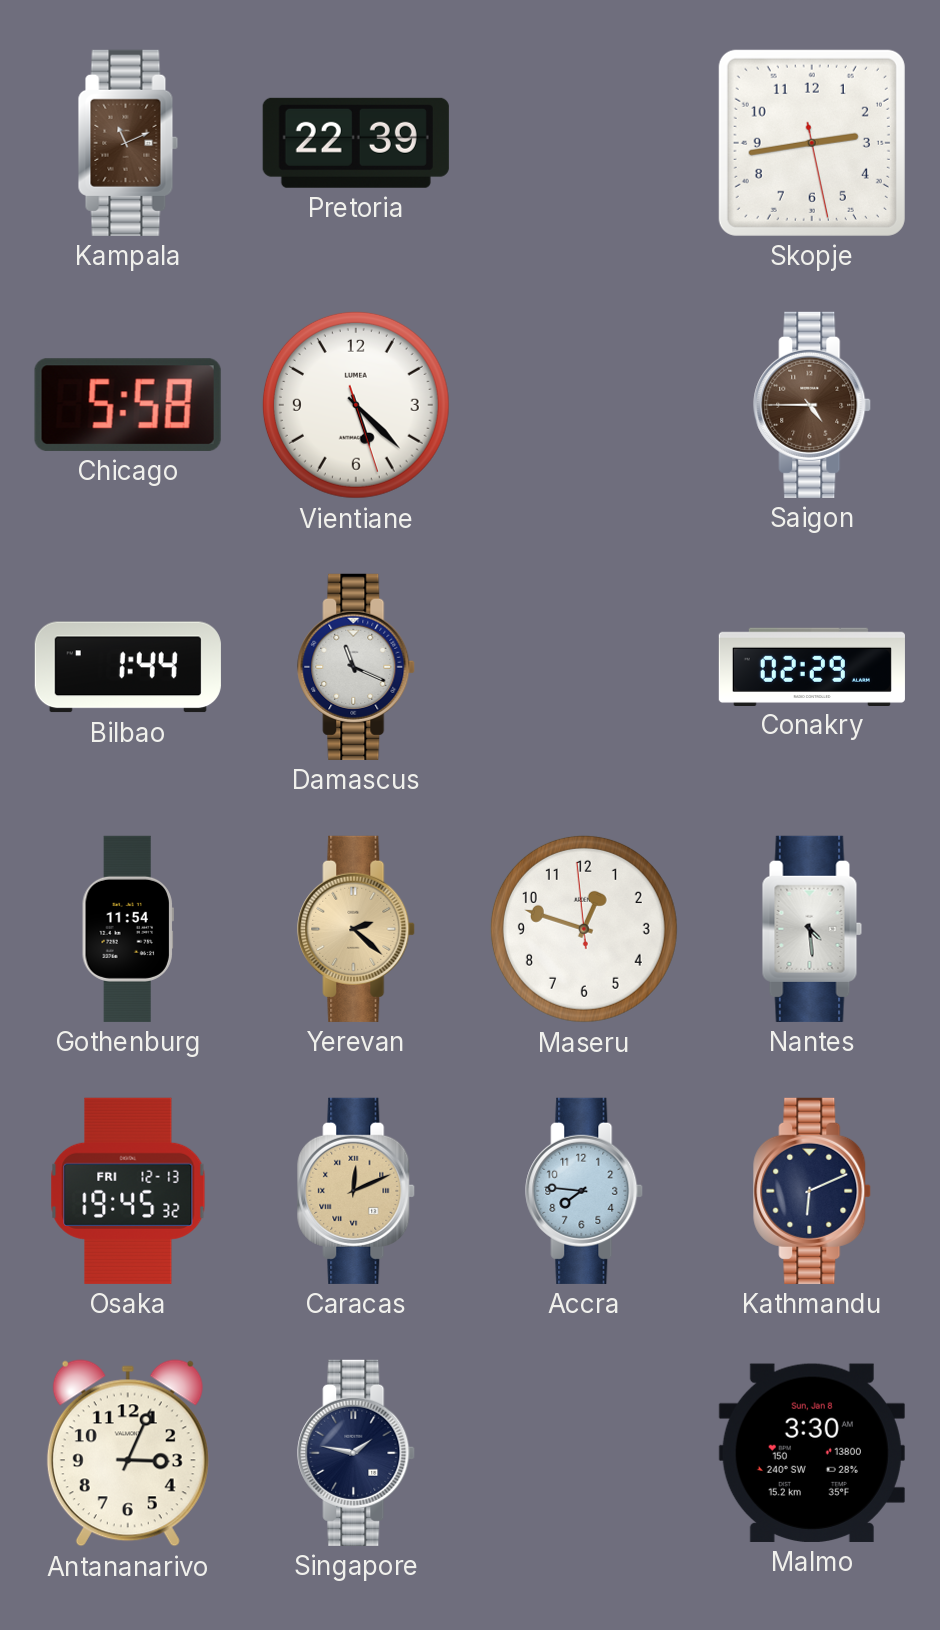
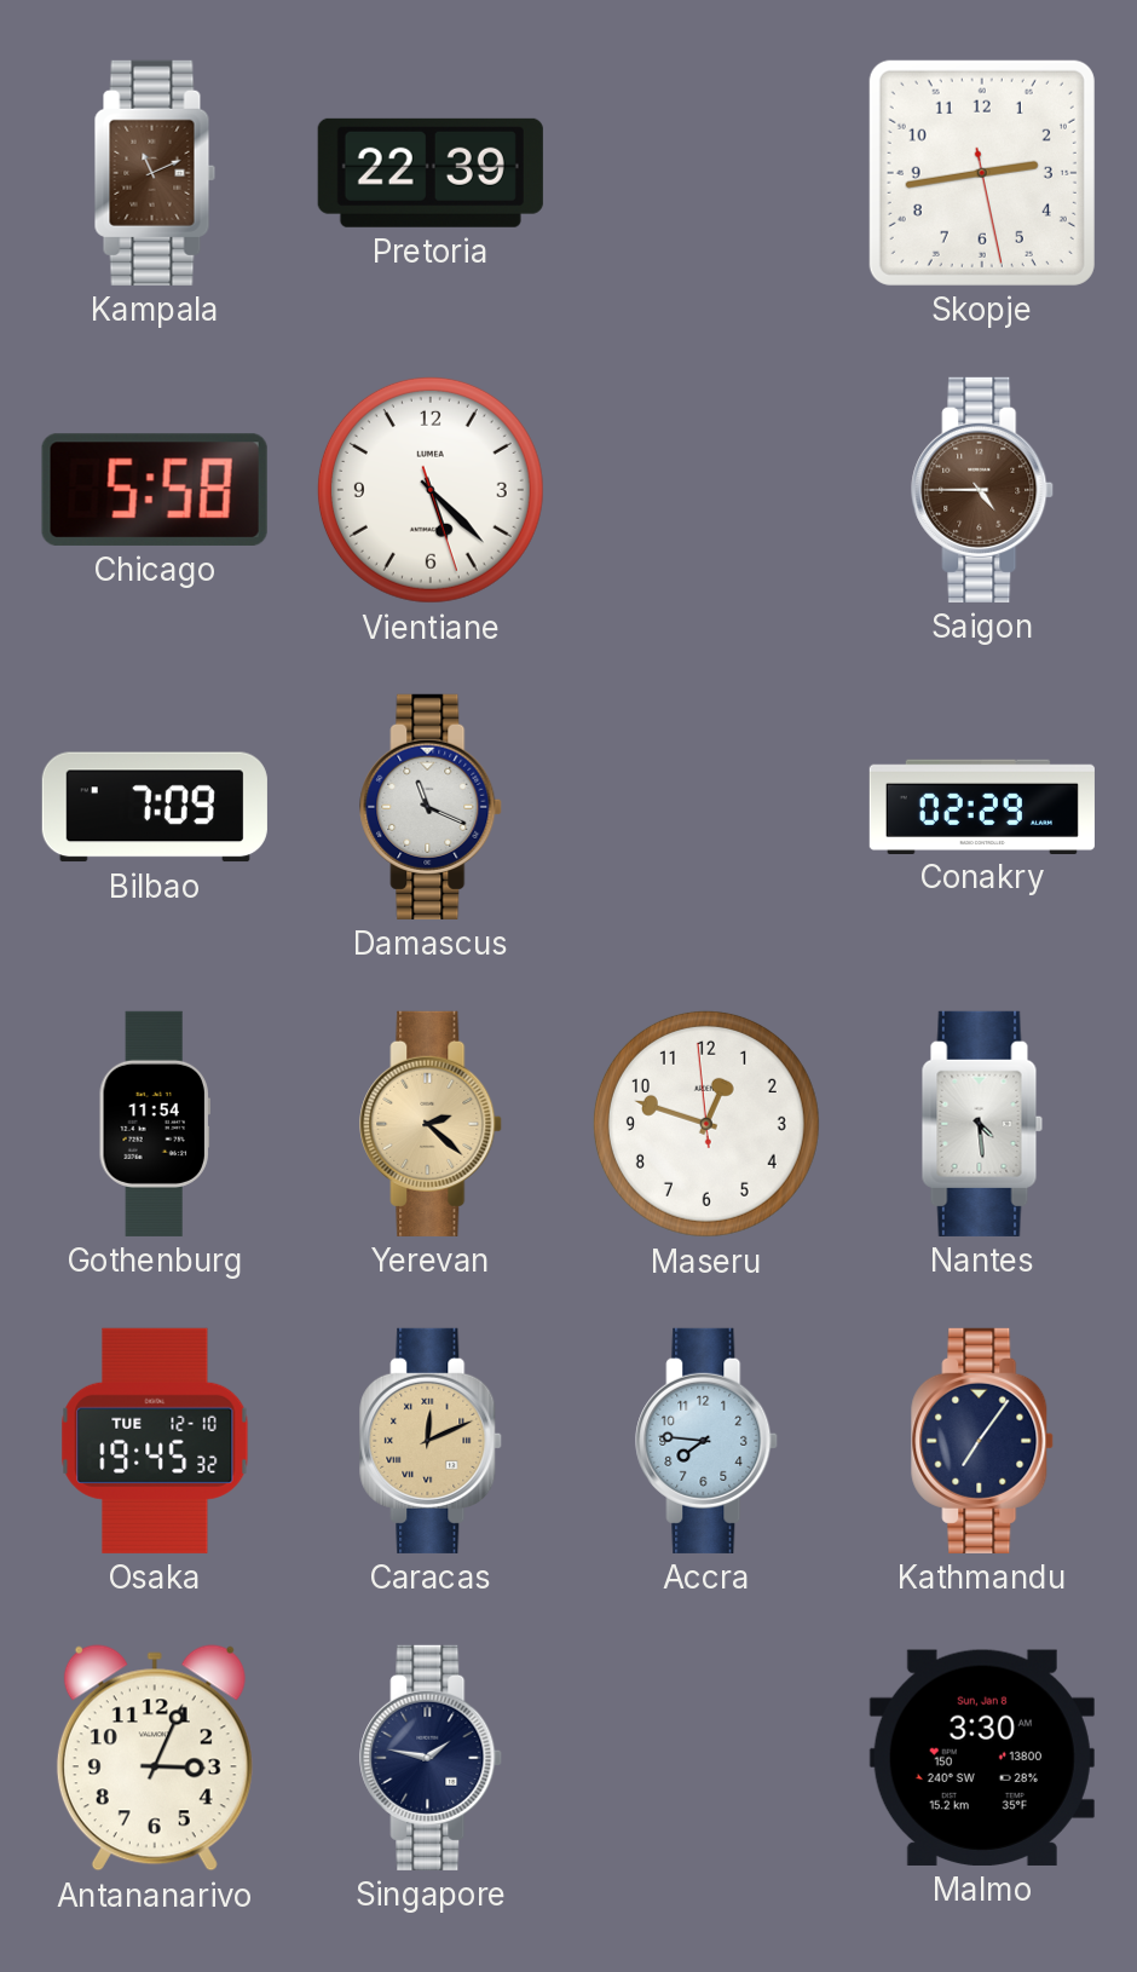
Bilbao: 1:44 -> 7:09
Osaka date: FRI 12-13 -> TUE 12-10
Kathmandu: 6:11 -> 7:06
